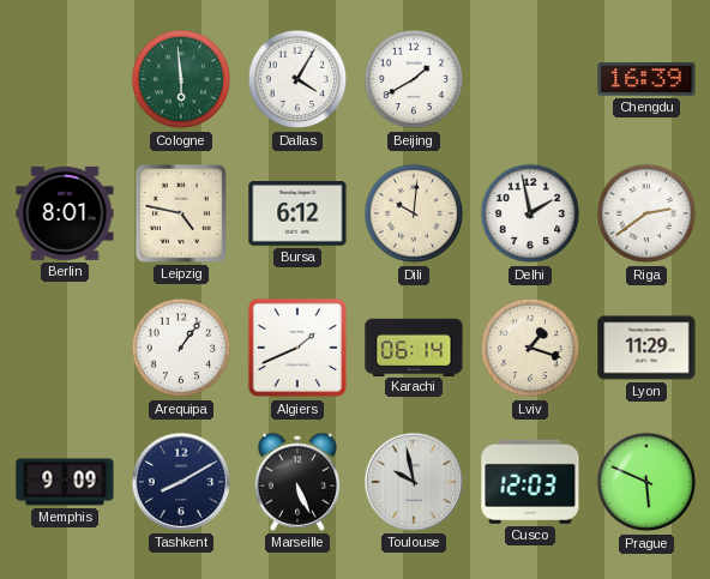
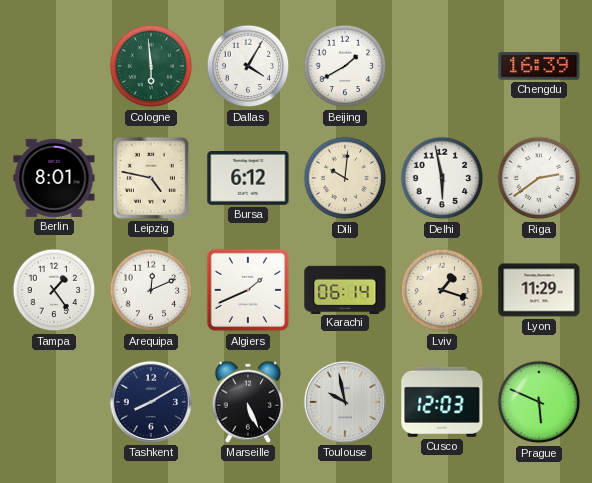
Delhi: 1:58 -> 5:58
Tampa: none -> 1:24
Arequipa: 1:06 -> 12:11
Memphis: 9:09 -> none
